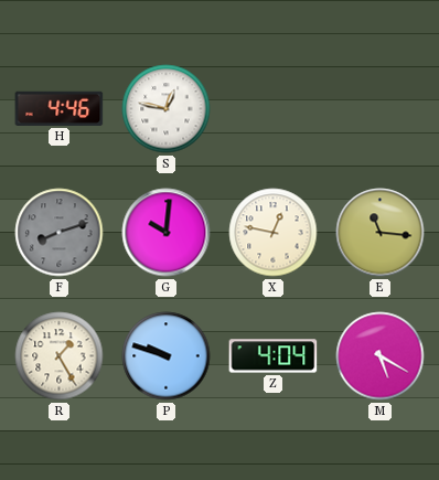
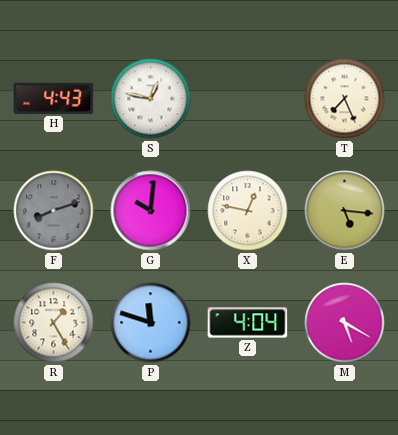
H: 4:46 -> 4:43
T: none -> 7:26
E: 11:16 -> 5:16
P: 9:48 -> 11:48
